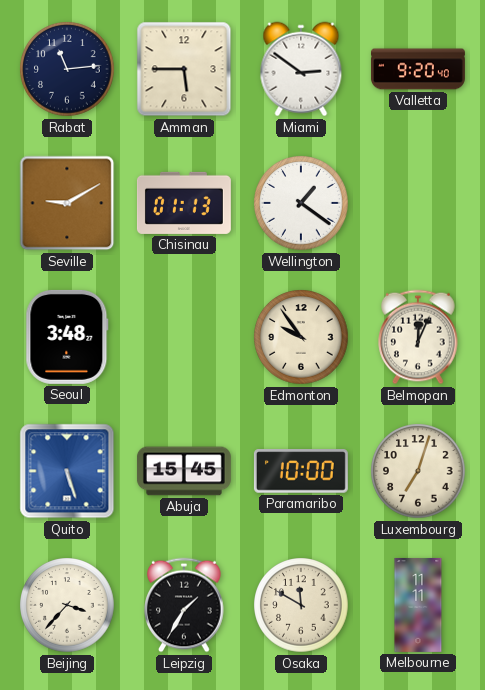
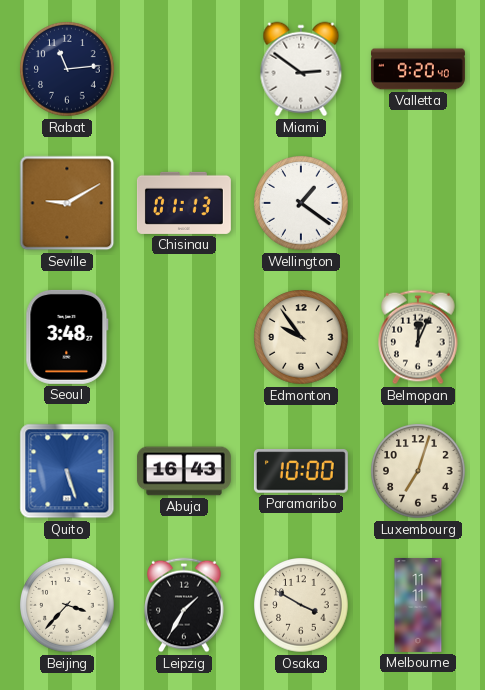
Amman: 5:45 -> none
Abuja: 15:45 -> 16:43
Osaka: 11:50 -> 3:50
